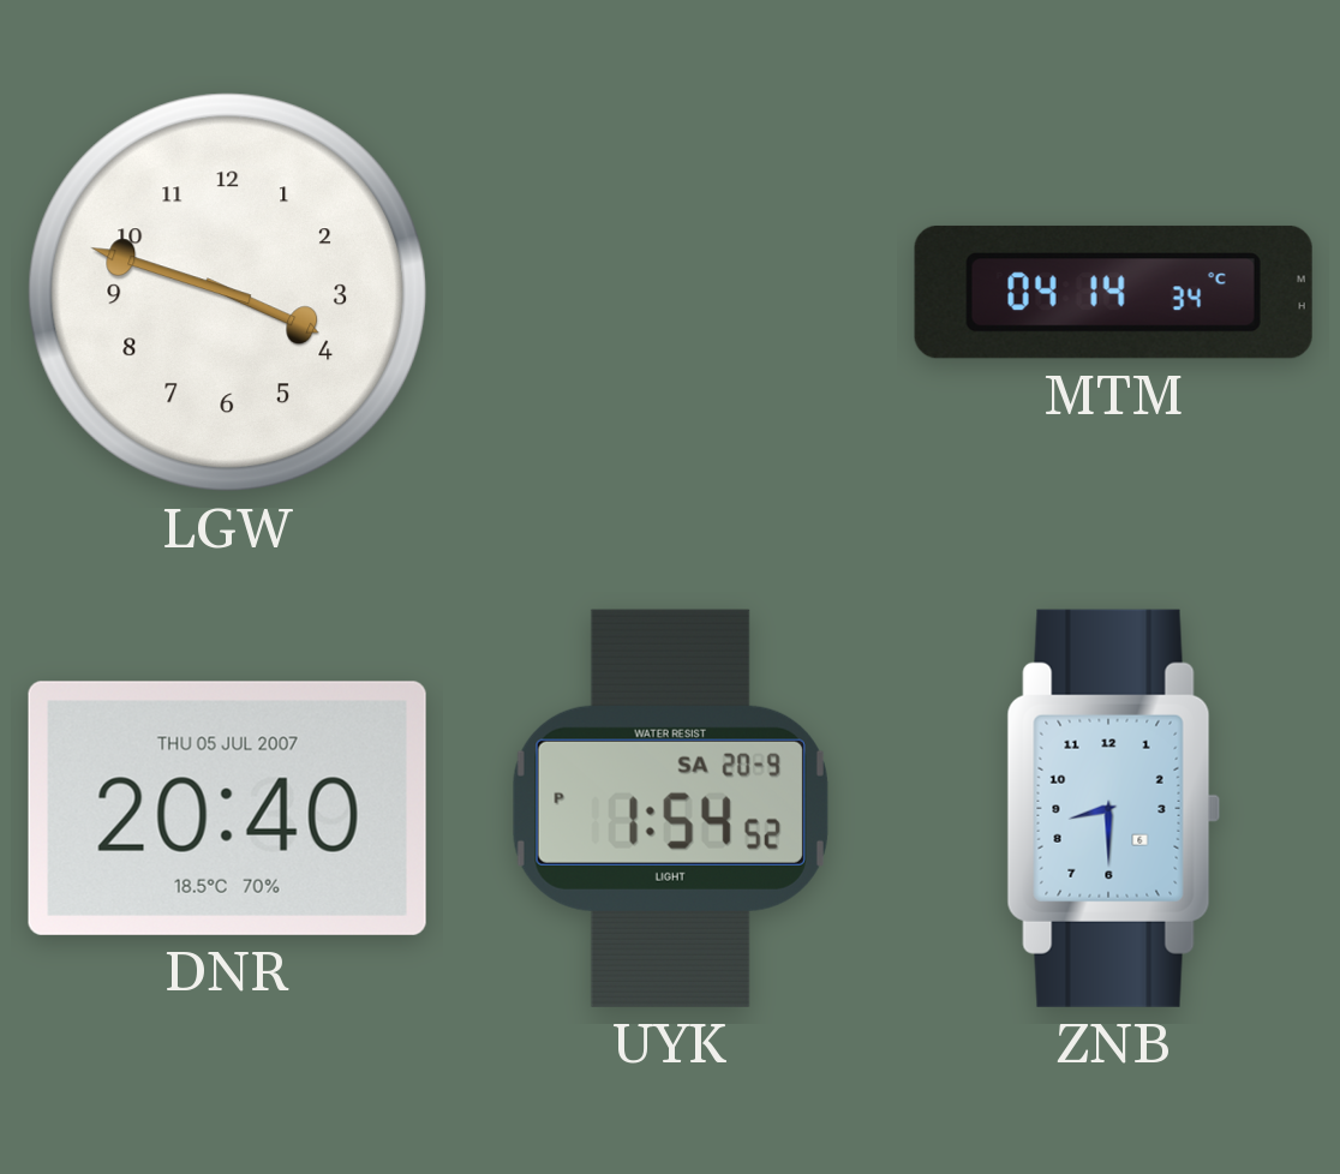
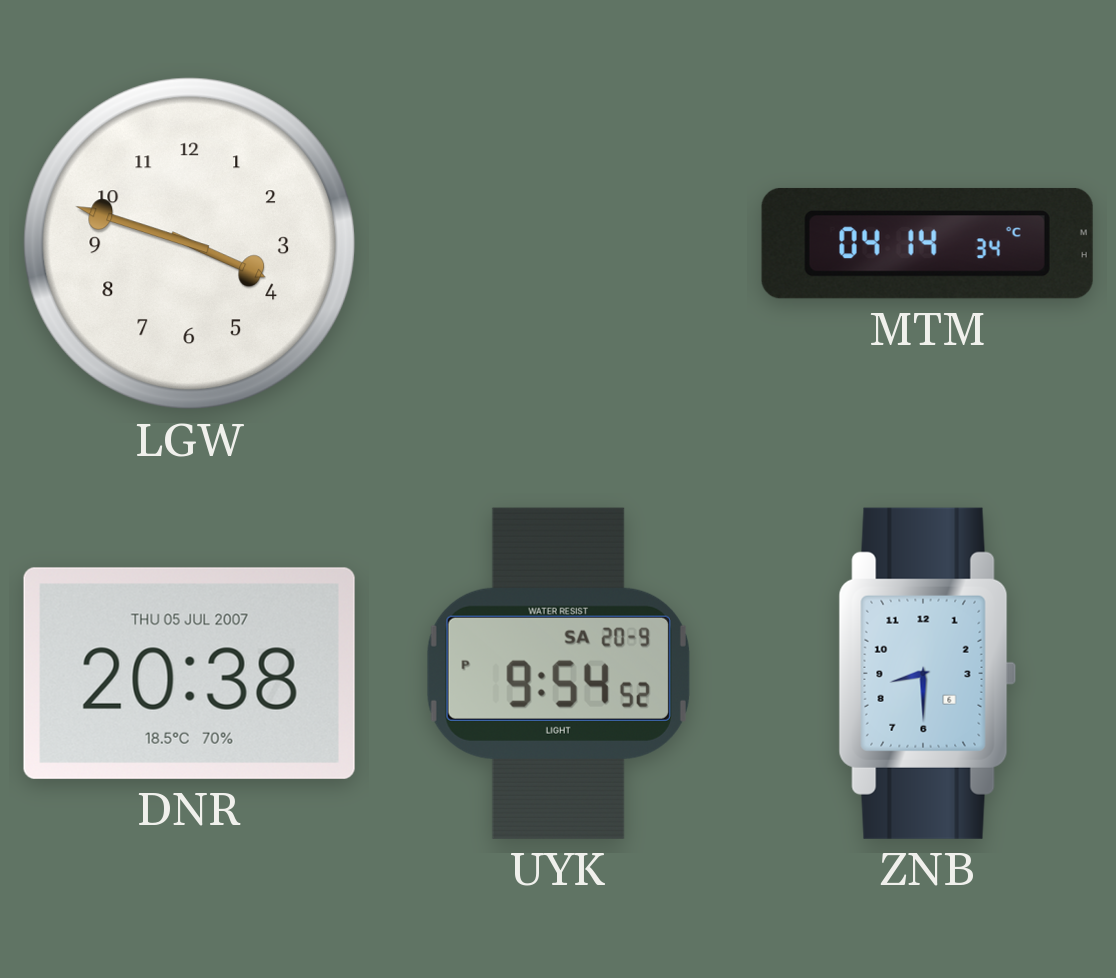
DNR: 20:40 -> 20:38
UYK: 1:54 -> 9:54
